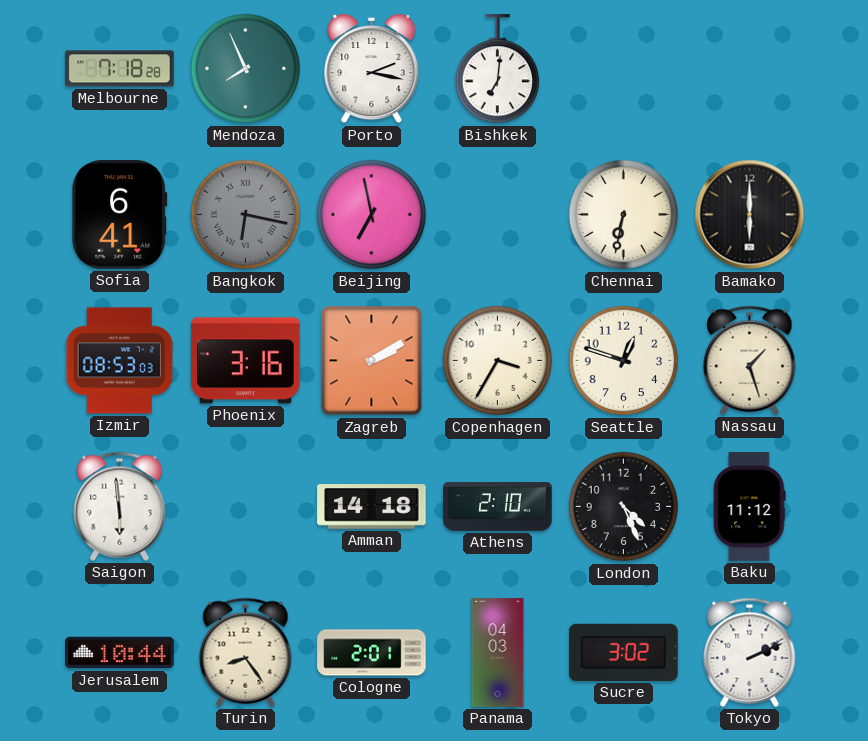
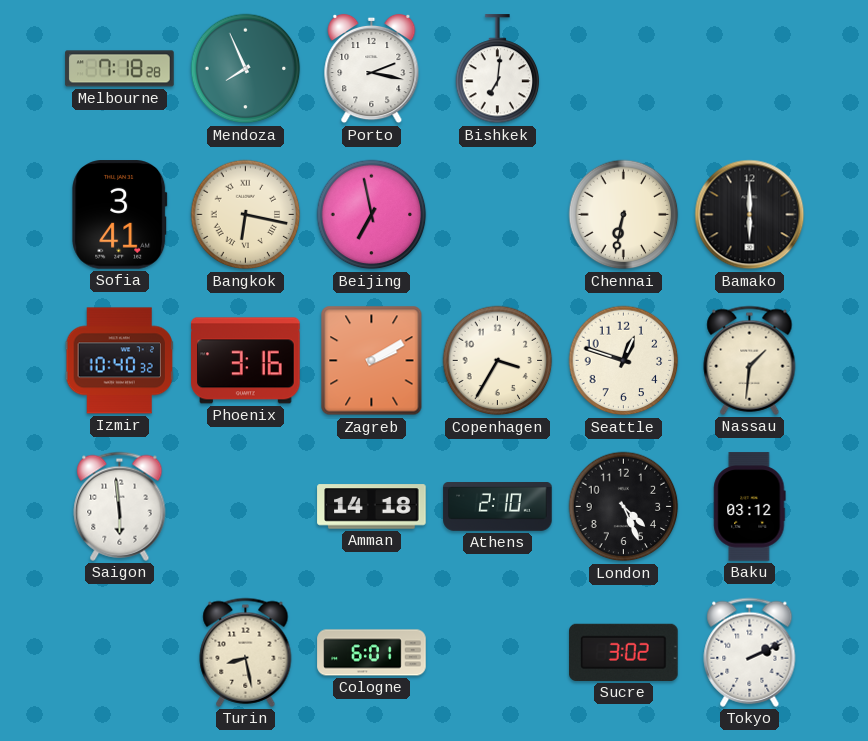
Sofia: 6:41 -> 3:41
Bangkok dial: grey -> cream
Izmir: 08:53 -> 10:40
Nassau: 1:27 -> 1:31
Baku: 11:12 -> 03:12
Jerusalem: 10:44 -> none
Turin: 8:24 -> 8:28
Cologne: 2:01 -> 6:01
Panama: 04:03 -> none
